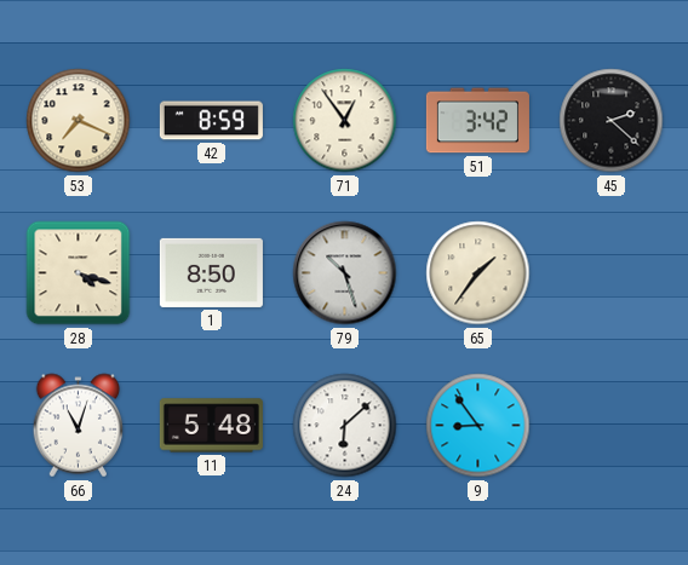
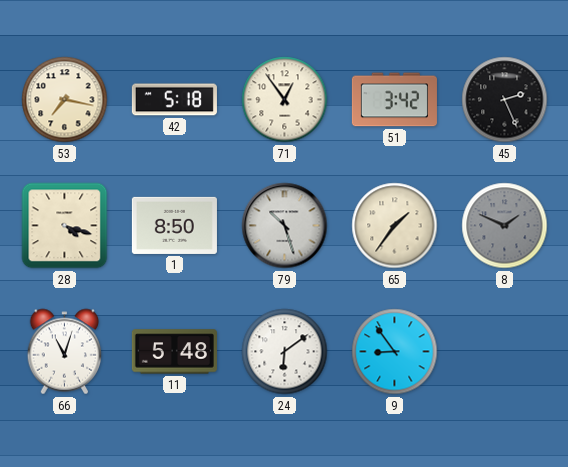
53: 7:19 -> 7:17
42: 8:59 -> 5:18
45: 2:22 -> 2:26
8: none -> 1:49
24: 6:08 -> 6:09
